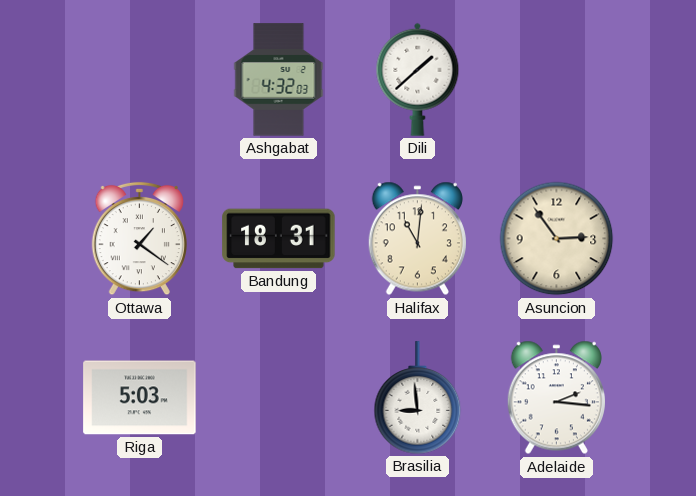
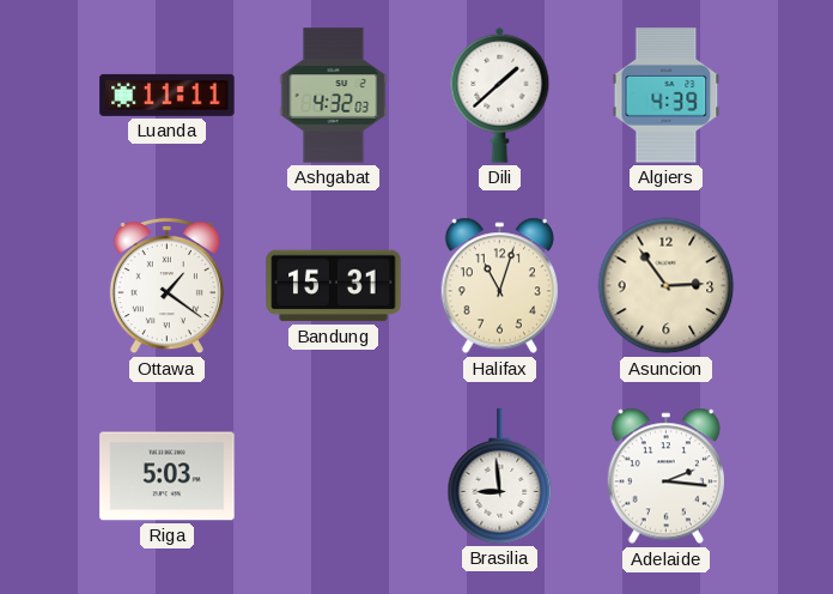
Luanda: none -> 11:11
Algiers: none -> 4:39
Bandung: 18:31 -> 15:31
Halifax: 11:01 -> 11:03
